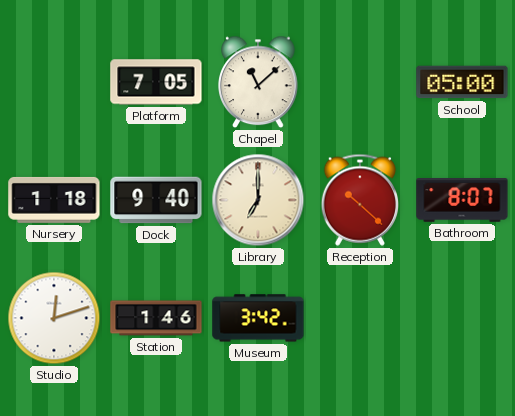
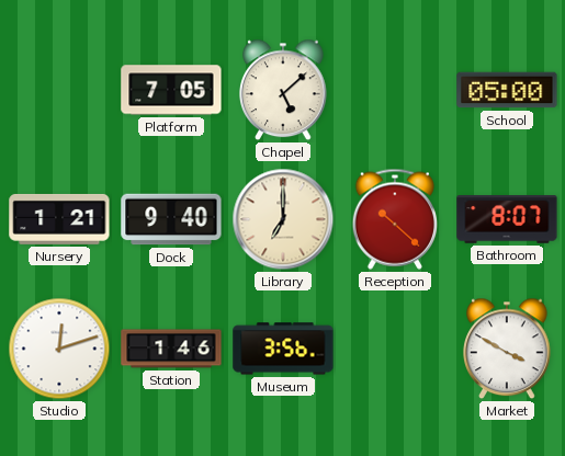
Chapel: 11:08 -> 5:08
Nursery: 1:18 -> 1:21
Museum: 3:42 -> 3:56
Market: none -> 3:50
